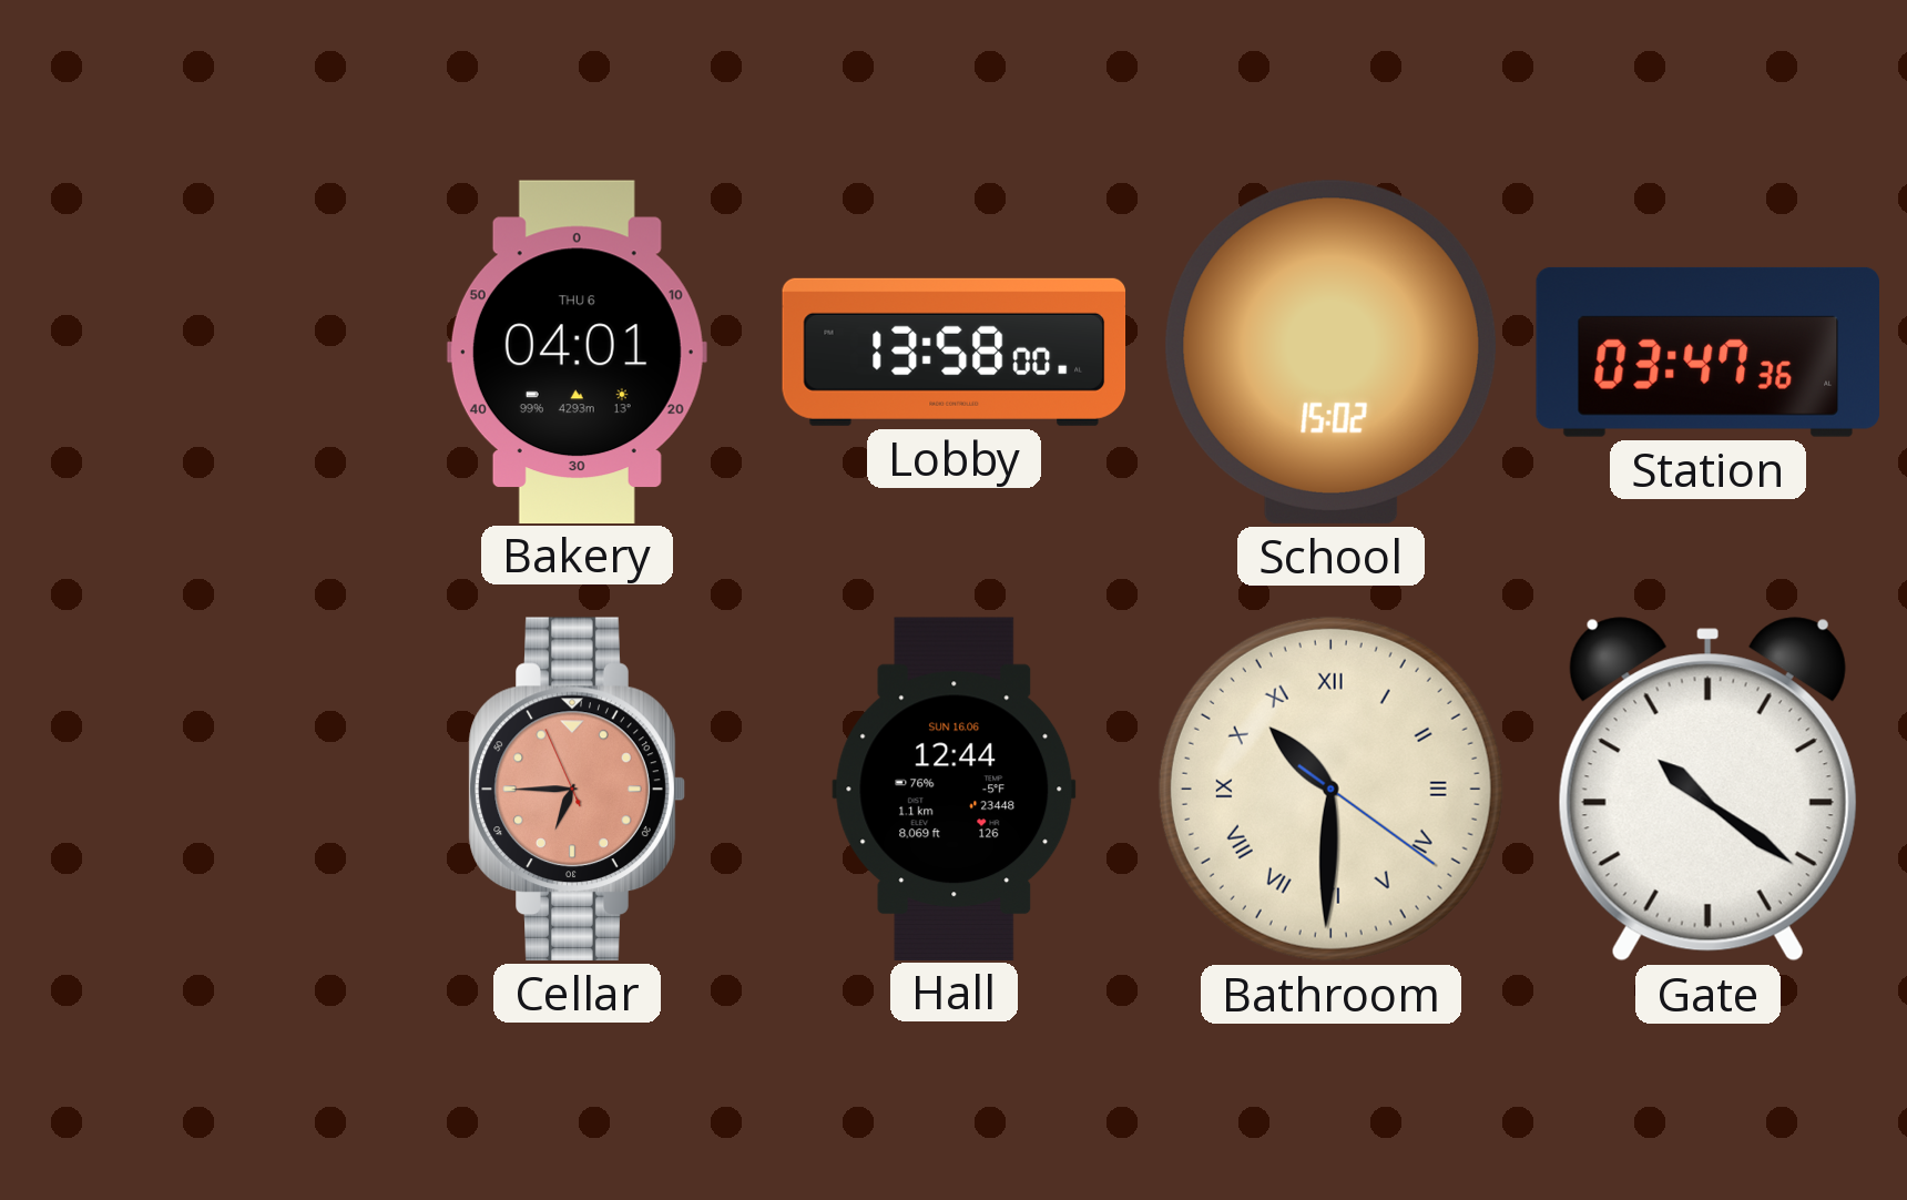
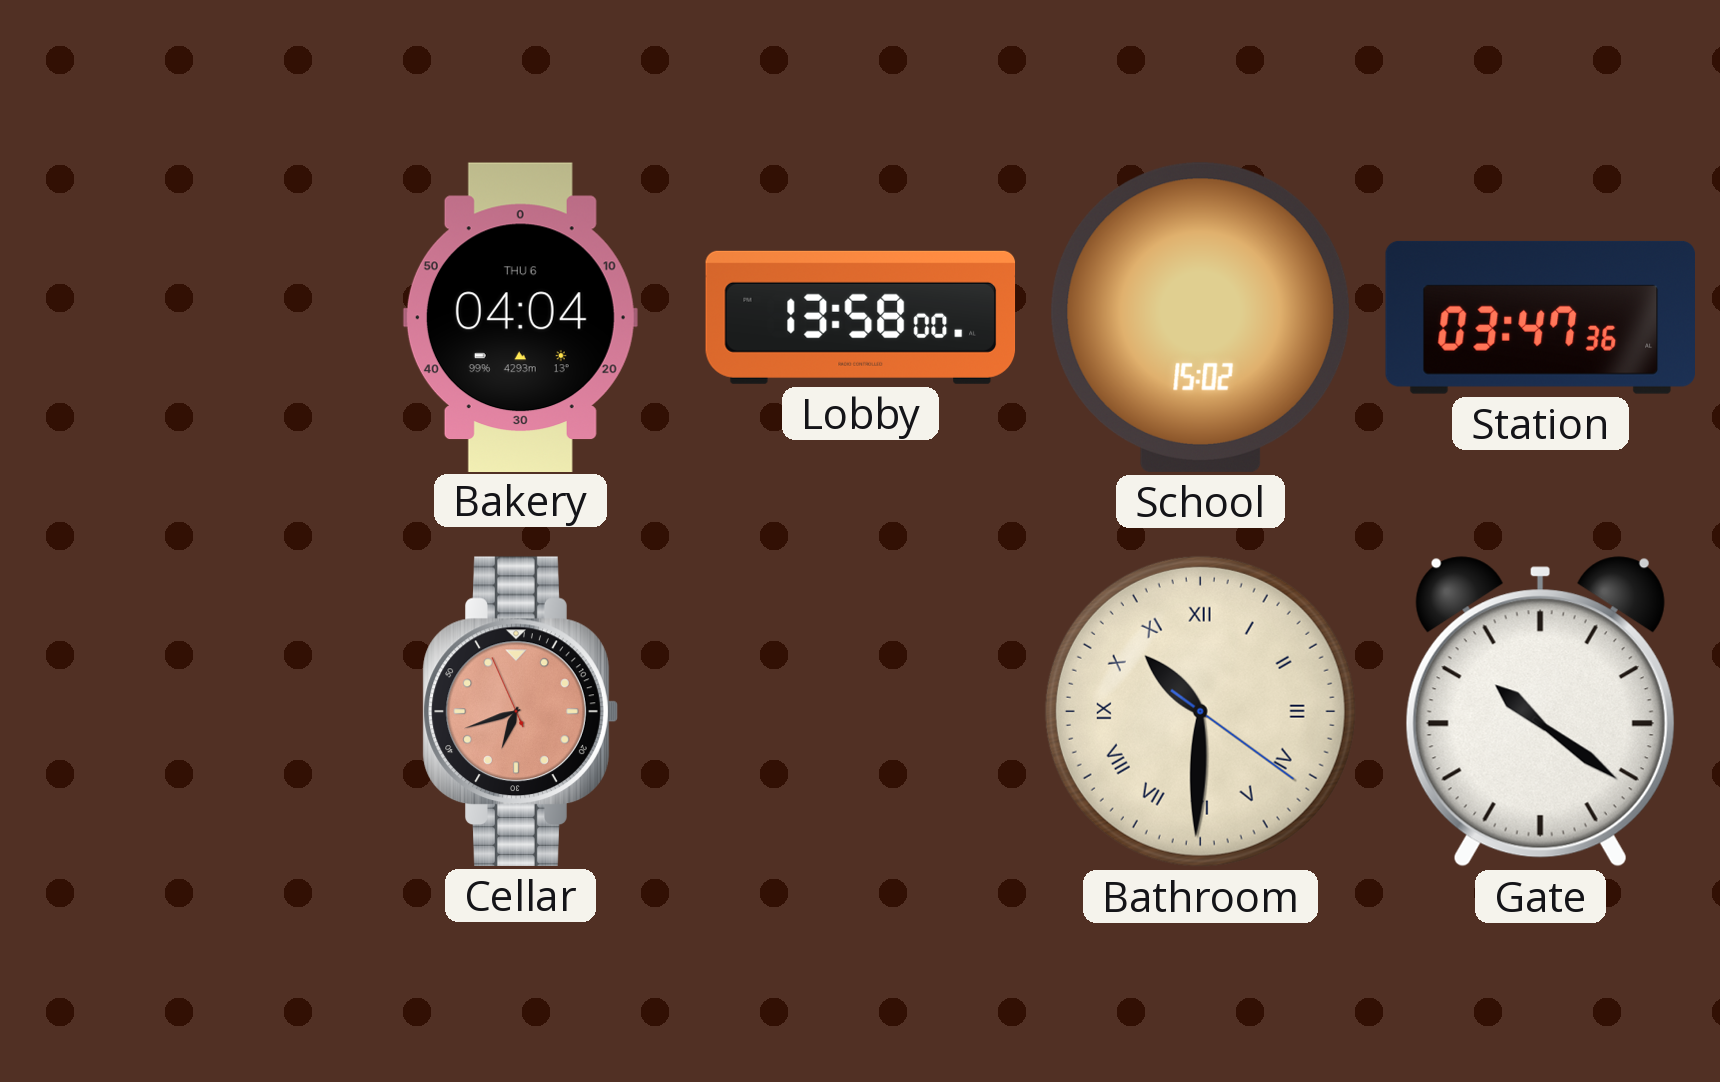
Bakery: 04:01 -> 04:04
Cellar: 6:44 -> 6:41
Hall: 12:44 -> none
